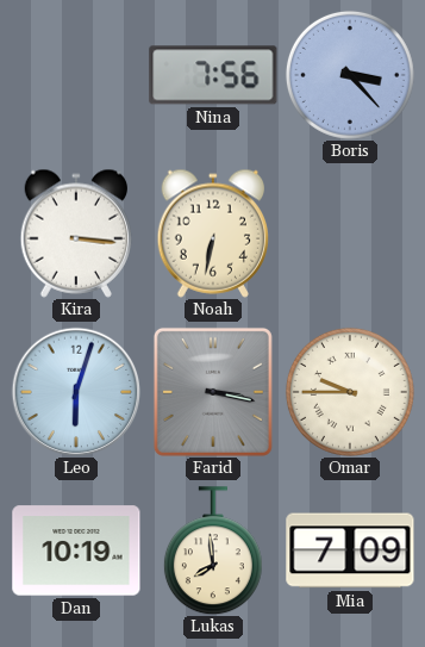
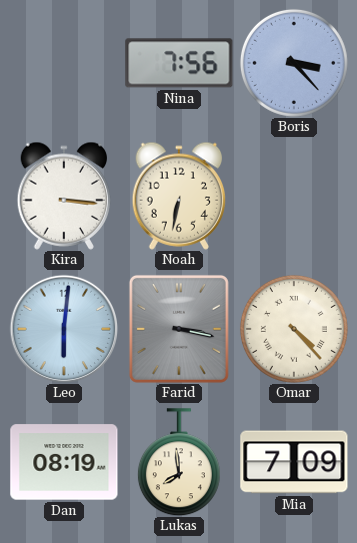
Leo: 6:03 -> 6:01
Omar: 9:45 -> 4:23
Dan: 10:19 -> 08:19
